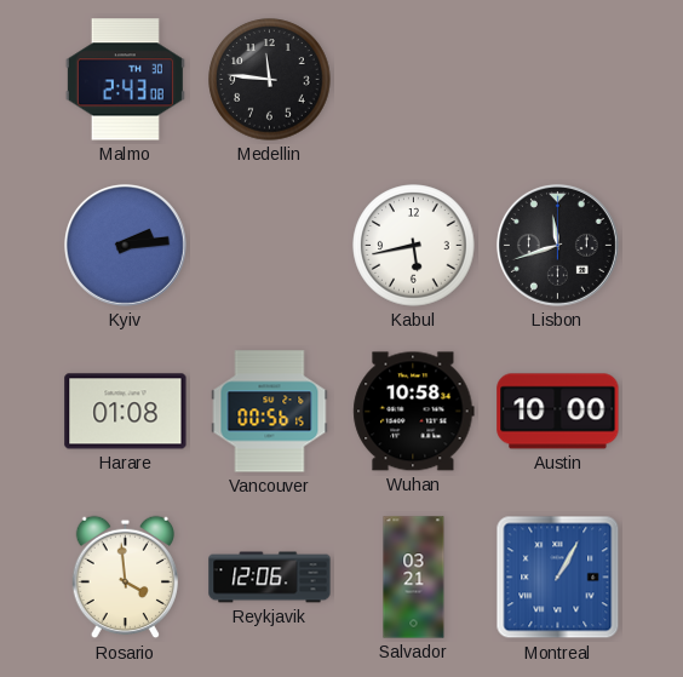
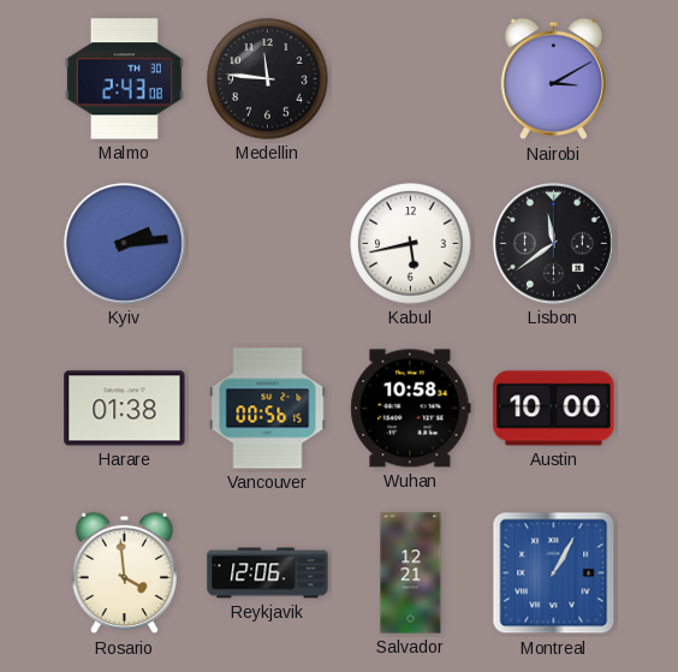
Nairobi: none -> 3:10
Lisbon: 11:42 -> 11:39
Harare: 01:08 -> 01:38
Salvador: 03:21 -> 12:21
